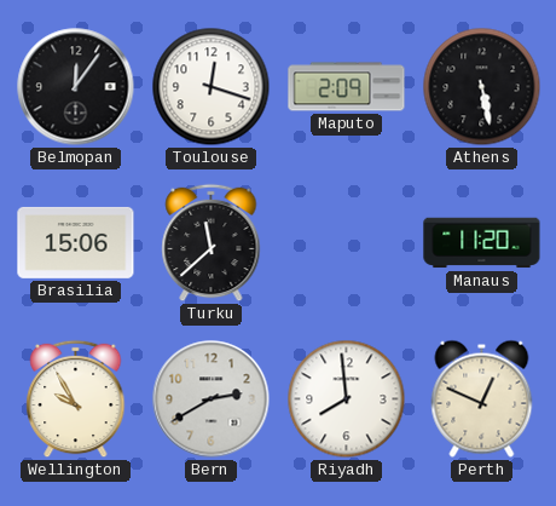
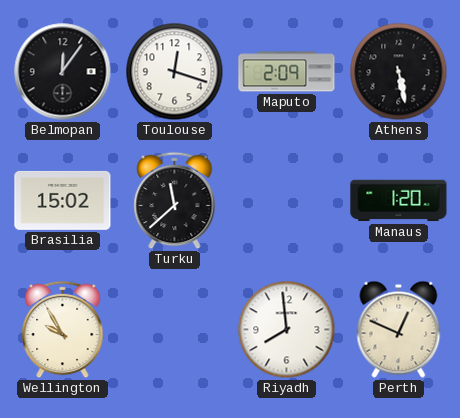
Brasilia: 15:06 -> 15:02
Manaus: 11:20 -> 1:20
Bern: 2:40 -> none
